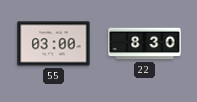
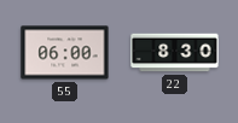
55: 03:00 -> 06:00
